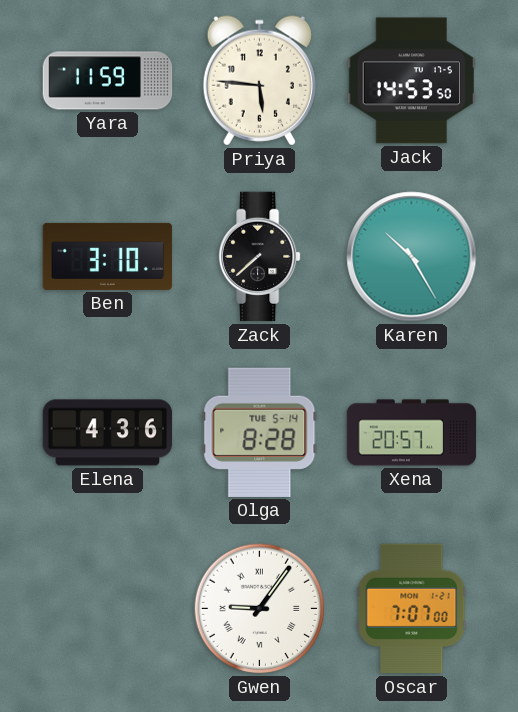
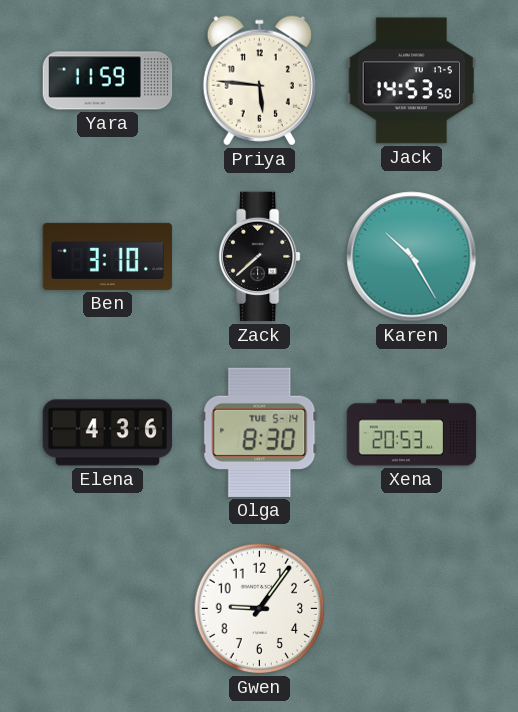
Olga: 8:28 -> 8:30
Xena: 20:57 -> 20:53
Gwen numerals: Roman -> Arabic
Oscar: 7:07 -> none
